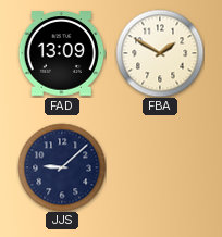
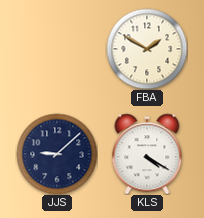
FAD: 13:09 -> none
KLS: none -> 4:20
